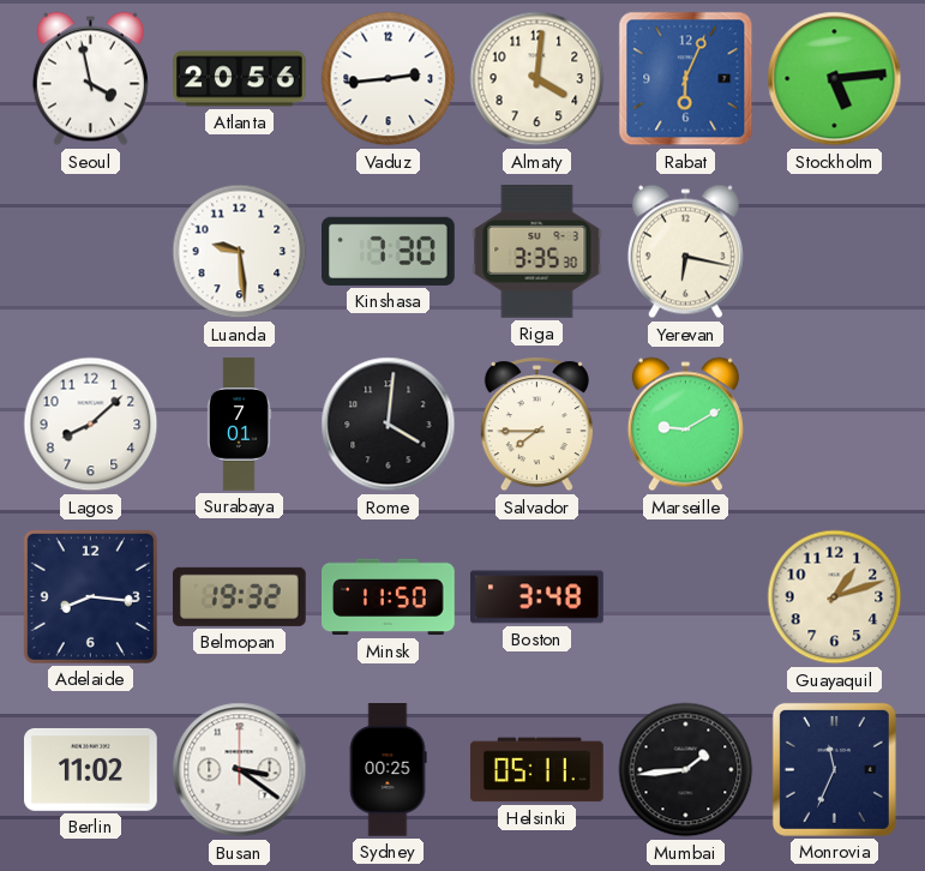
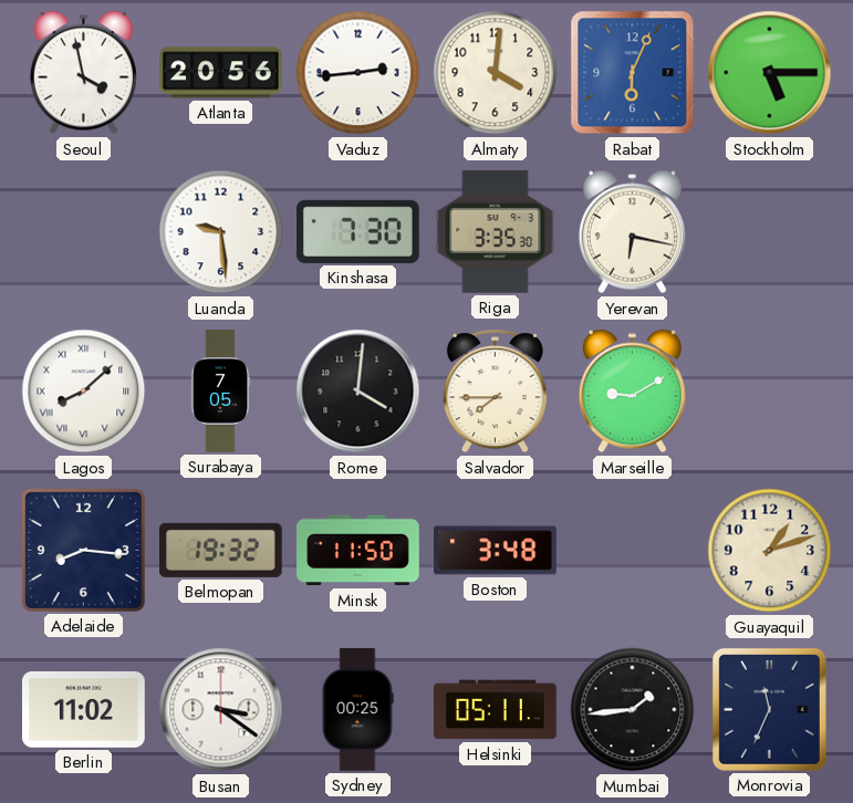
Stockholm: 5:14 -> 5:15
Lagos numerals: Arabic -> Roman
Surabaya: 7:01 -> 7:05
